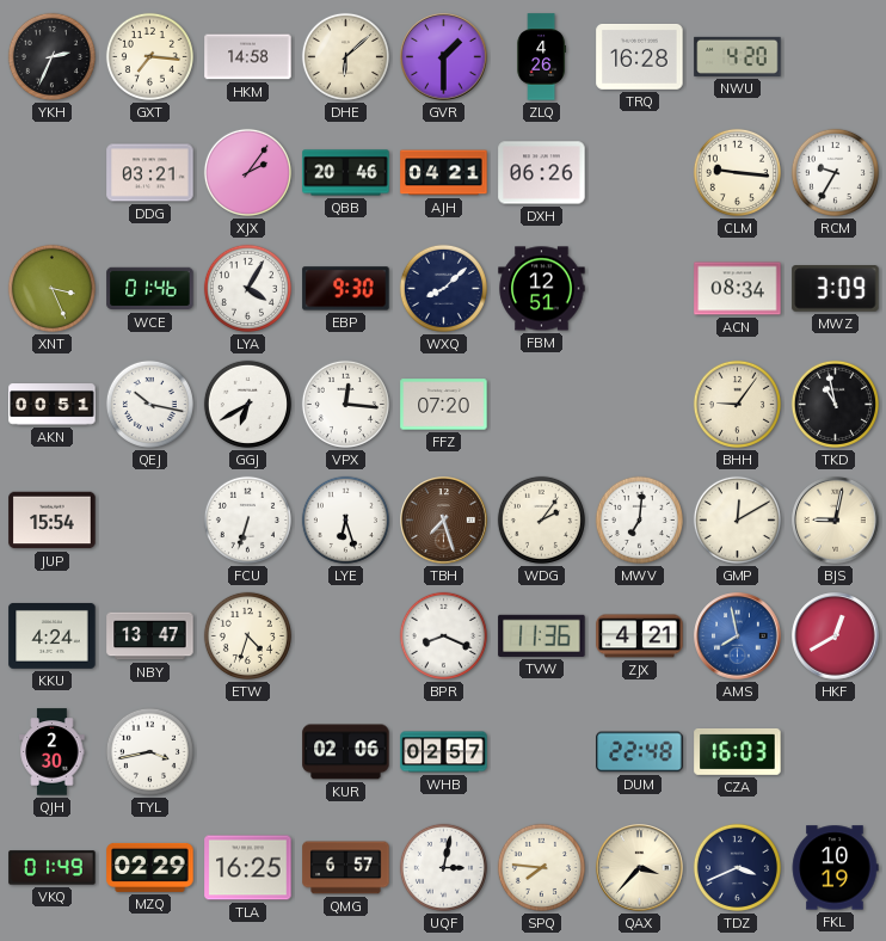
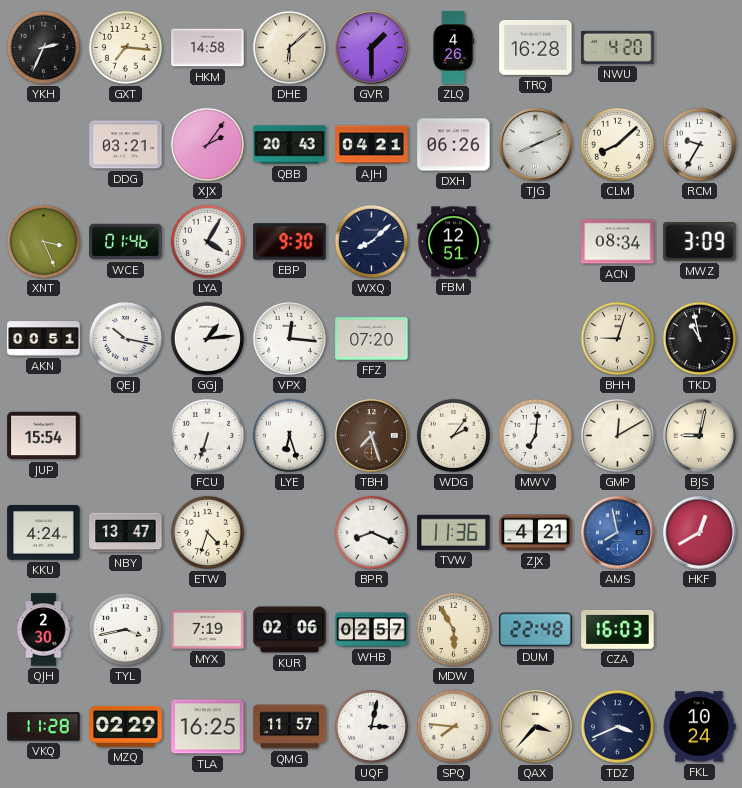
QBB: 20:46 -> 20:43
TJG: none -> 8:11
CLM: 9:16 -> 8:08
GGJ: 6:40 -> 1:14
BHH: 9:06 -> 9:03
MYX: none -> 7:19
MDW: none -> 5:55
VKQ: 01:49 -> 11:28
QMG: 6:57 -> 11:57
FKL: 10:19 -> 10:24
